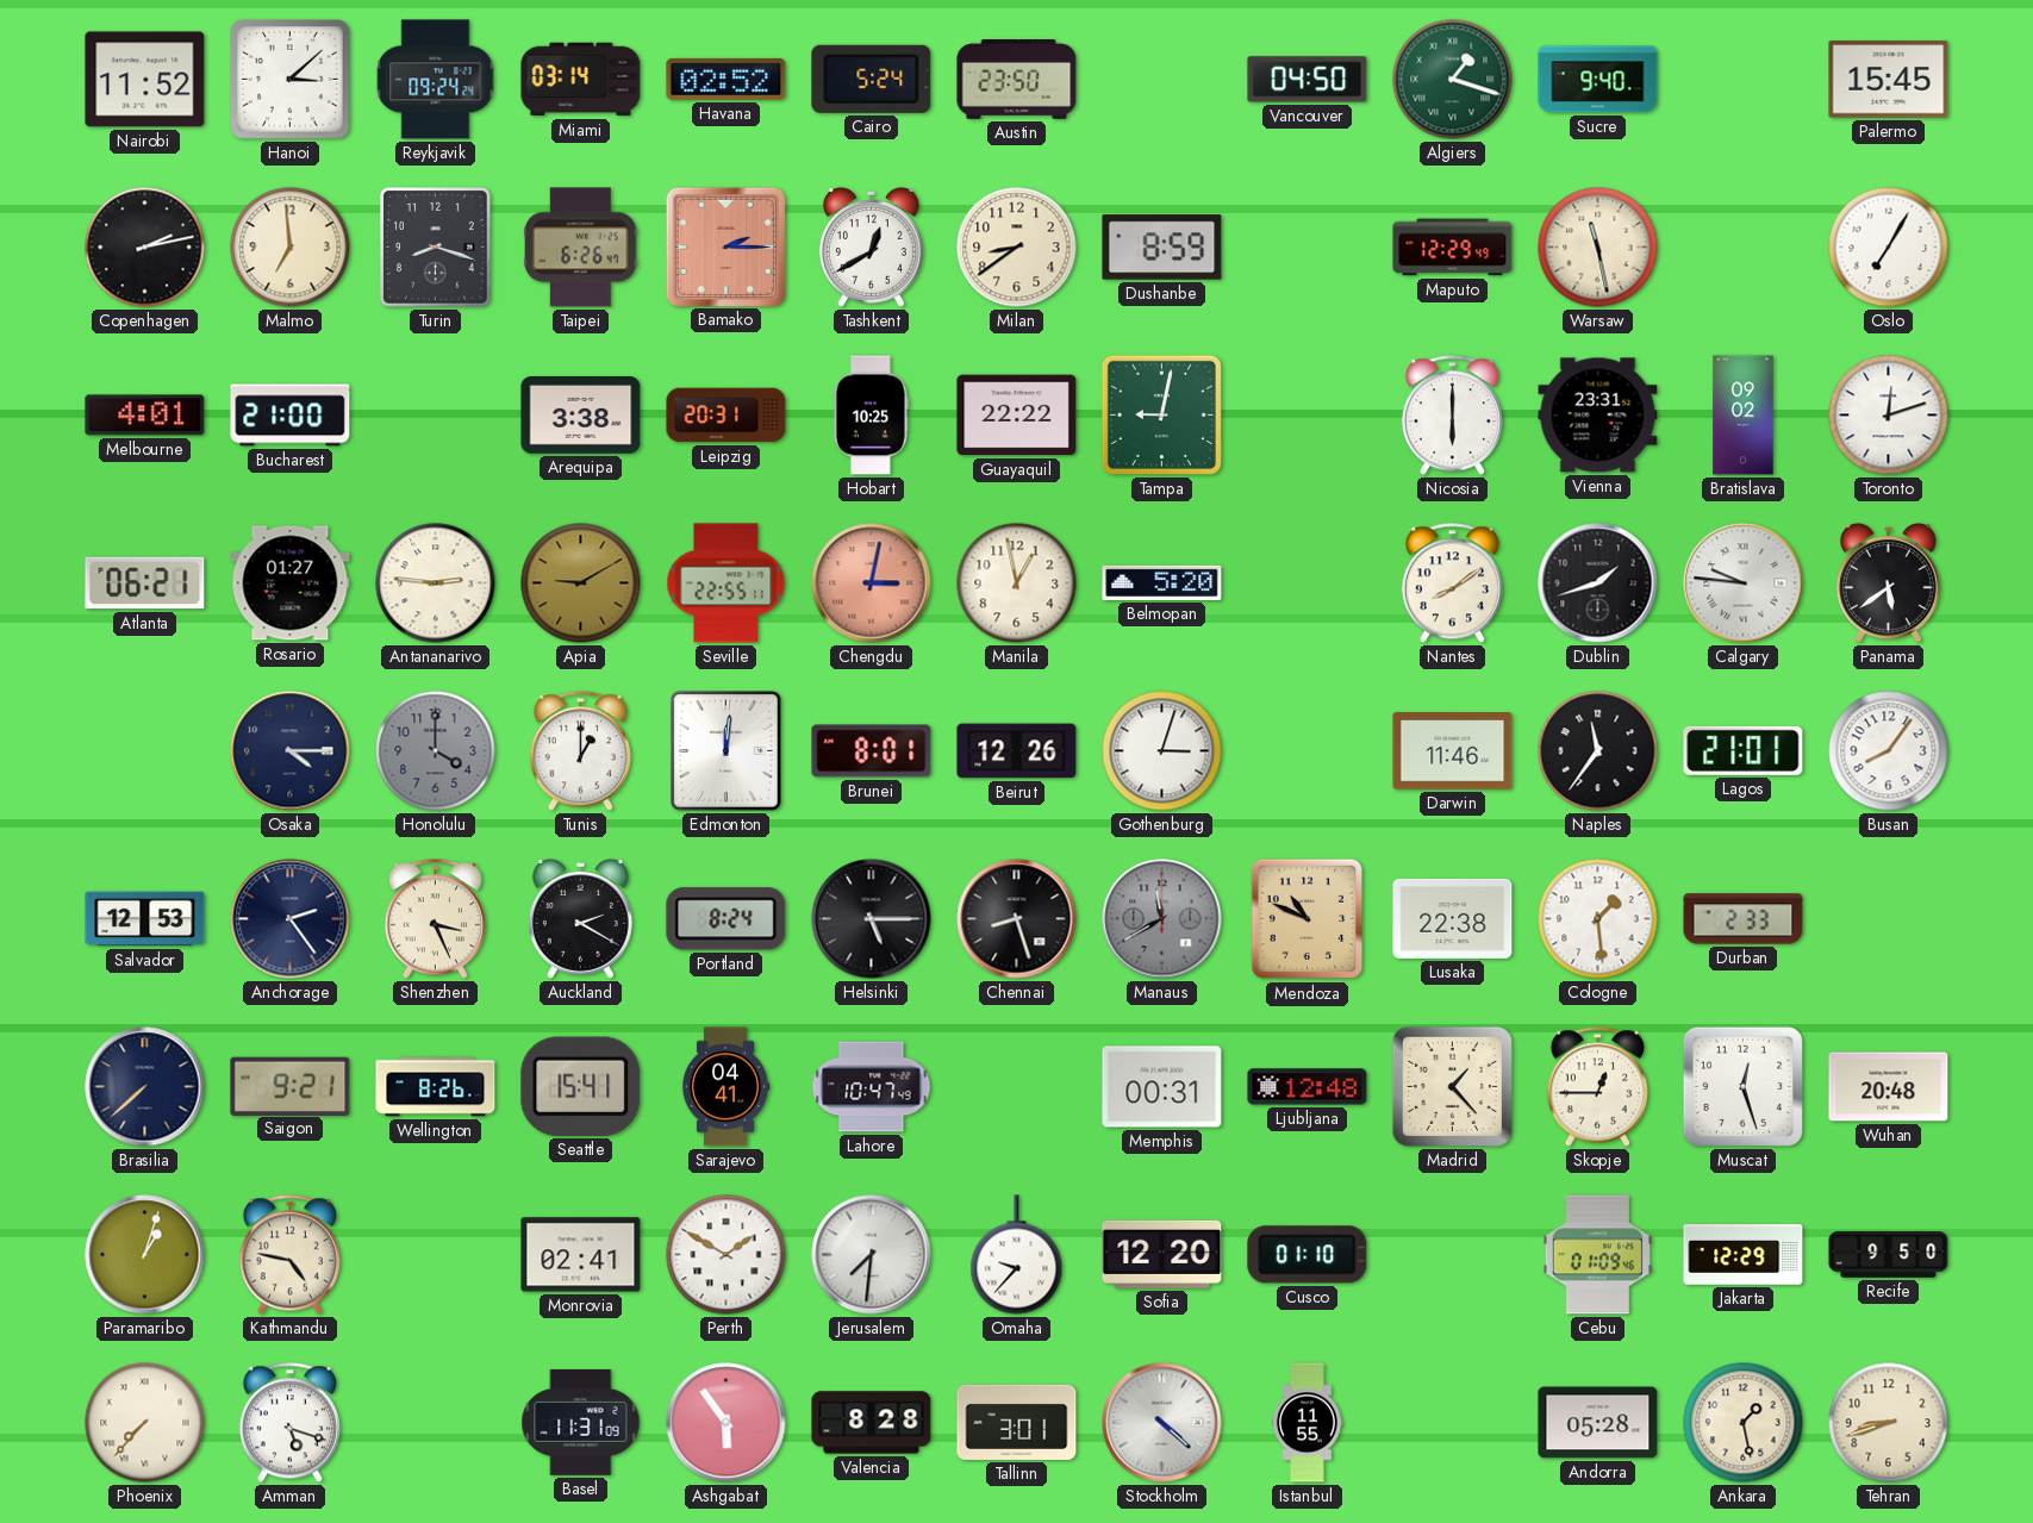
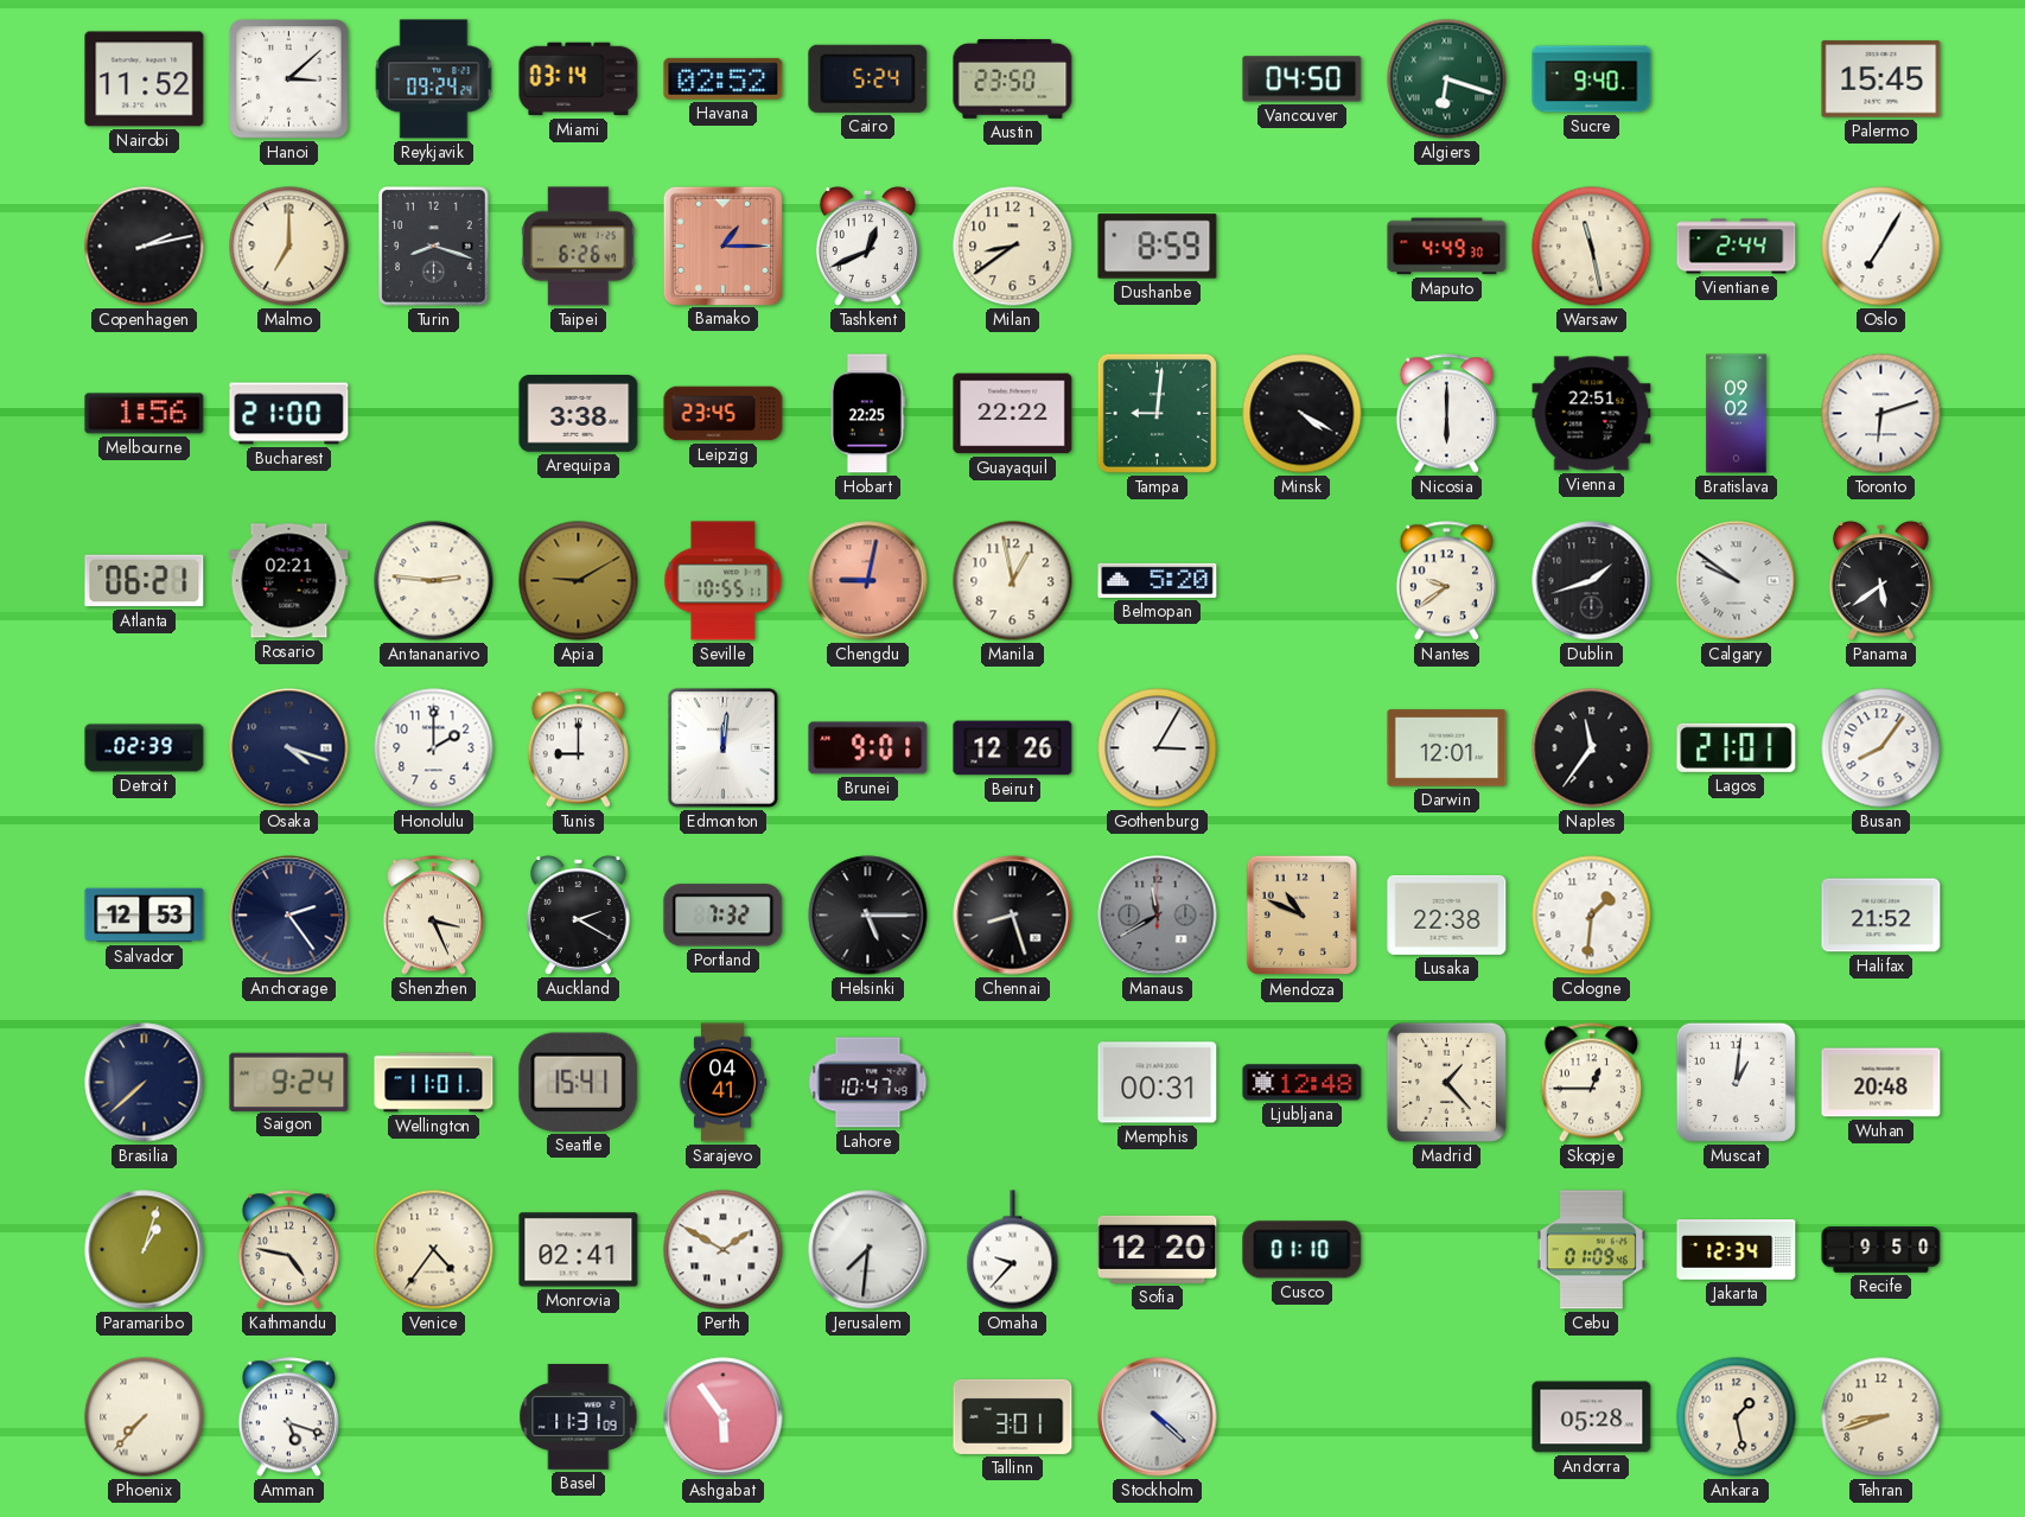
Algiers: 1:18 -> 6:18
Malmo: 6:59 -> 7:00
Bamako: 2:15 -> 1:15
Tashkent: 12:40 -> 12:41
Maputo: 12:29 -> 4:49
Vientiane: none -> 2:44
Melbourne: 4:01 -> 1:56
Leipzig: 20:31 -> 23:45
Hobart: 10:25 -> 22:25
Tampa: 9:02 -> 9:01
Minsk: none -> 4:20
Vienna: 23:31 -> 22:51
Toronto: 12:12 -> 6:12
Rosario: 01:27 -> 02:21
Seville: 22:55 -> 10:55
Chengdu: 3:02 -> 9:02
Nantes: 8:09 -> 9:39
Calgary: 9:46 -> 9:51
Detroit: none -> 02:39
Osaka: 4:15 -> 4:18
Honolulu: 4:00 -> 2:00
Honolulu dial: grey -> white
Tunis: 1:00 -> 9:00
Brunei: 8:01 -> 9:01
Gothenburg: 3:03 -> 3:05
Darwin: 11:46 -> 12:01
Portland: 8:24 -> 7:32
Cologne: 1:29 -> 1:31
Durban: 2:33 -> none
Halifax: none -> 21:52
Saigon: 9:21 -> 9:24
Wellington: 8:26 -> 11:01
Muscat: 12:27 -> 1:01
Venice: none -> 4:36
Jakarta: 12:29 -> 12:34
Valencia: 8:28 -> none
Istanbul: 11:55 -> none
